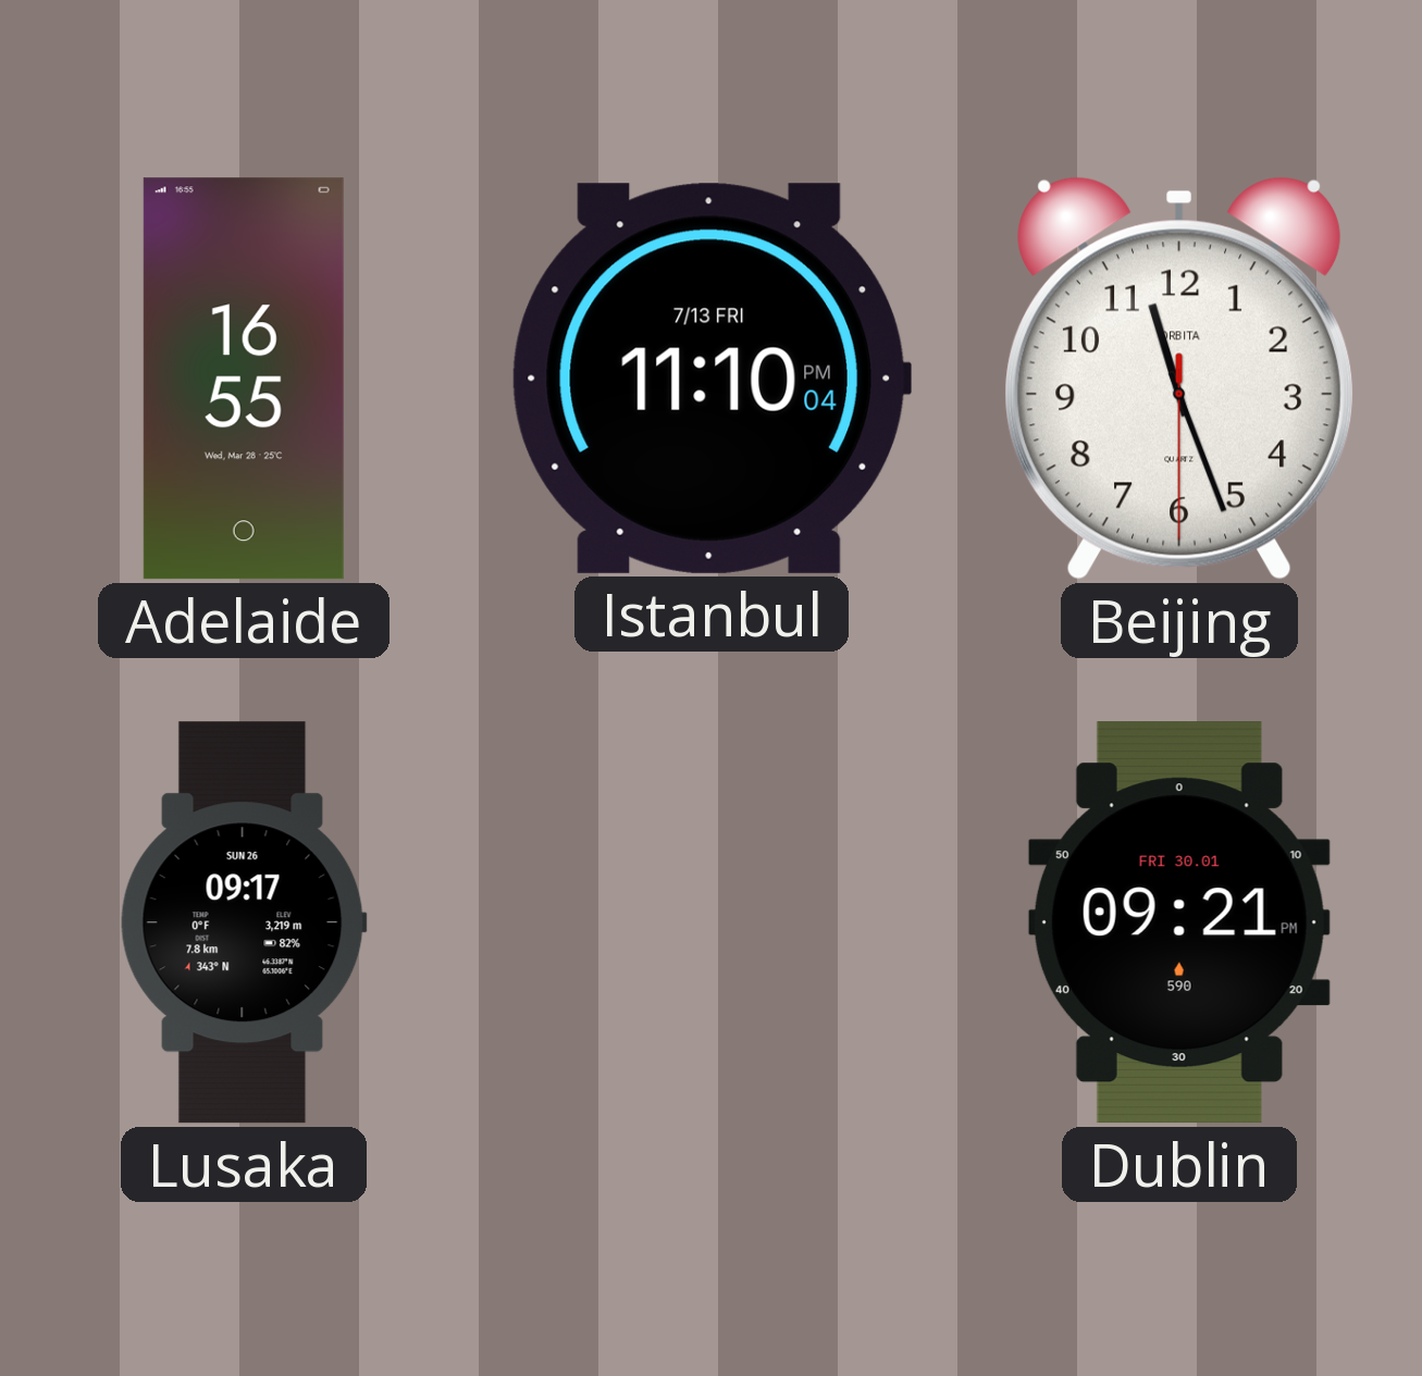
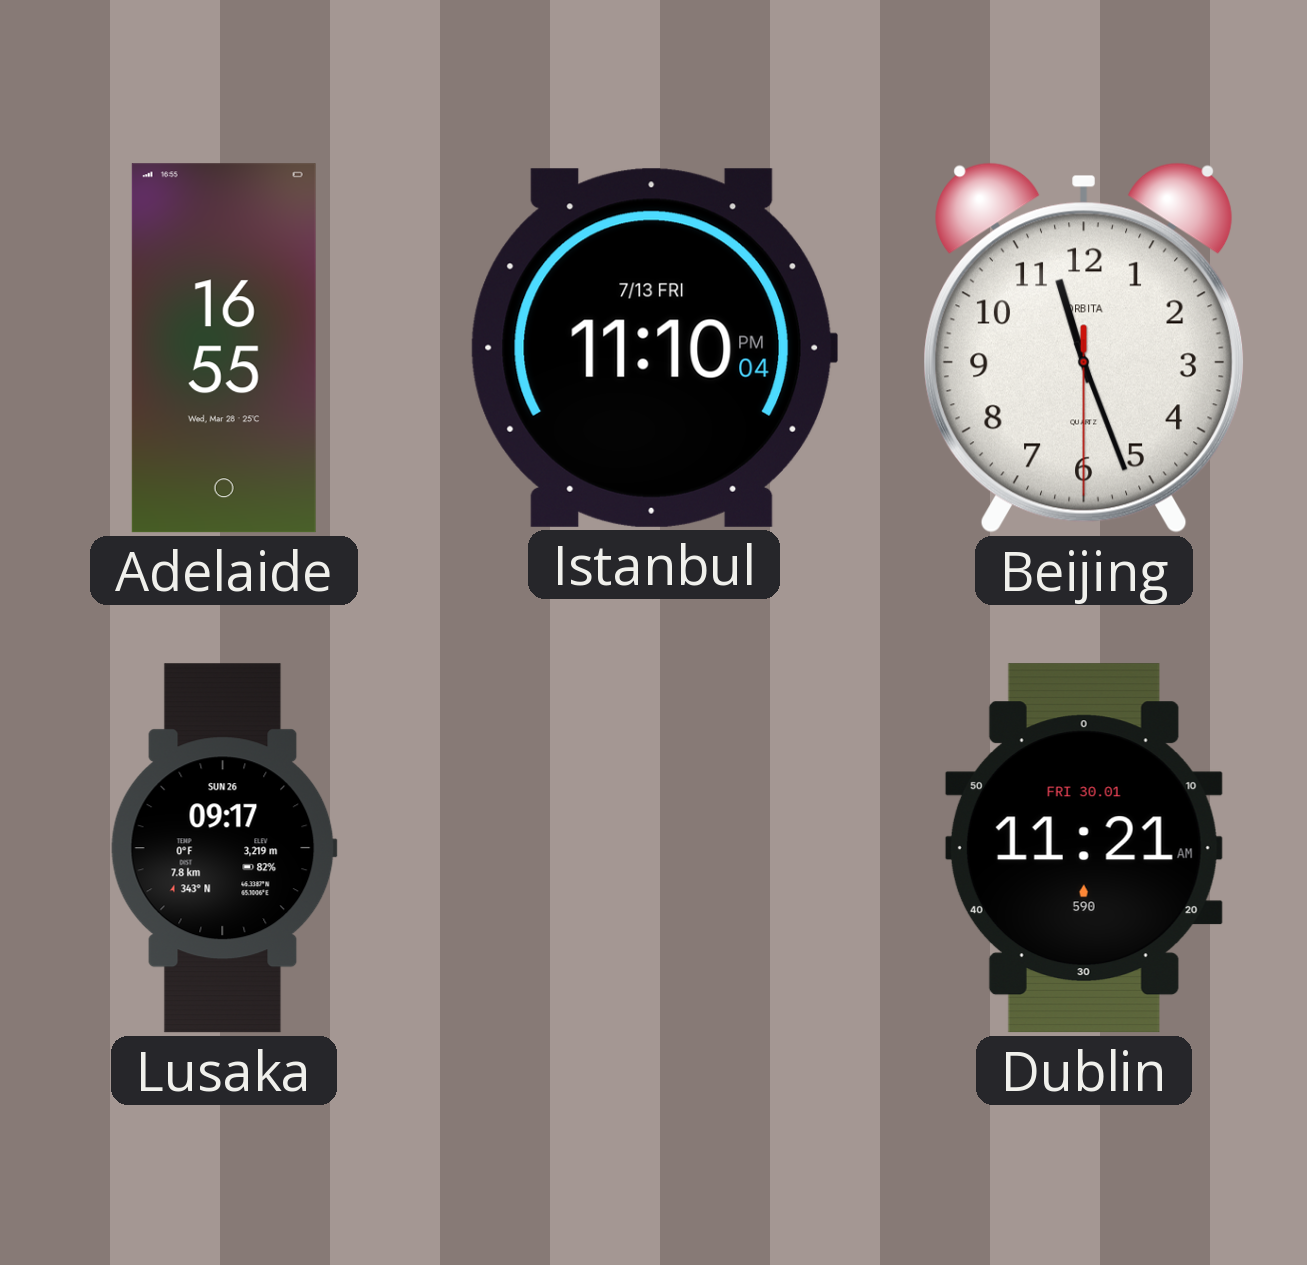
Dublin: 09:21 -> 11:21
